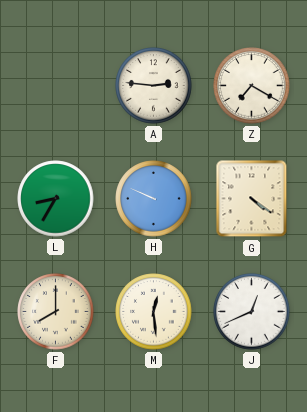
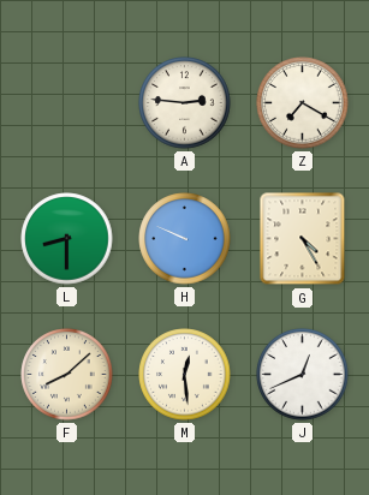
L: 8:35 -> 8:30
G: 4:21 -> 4:25
F: 8:00 -> 8:08
